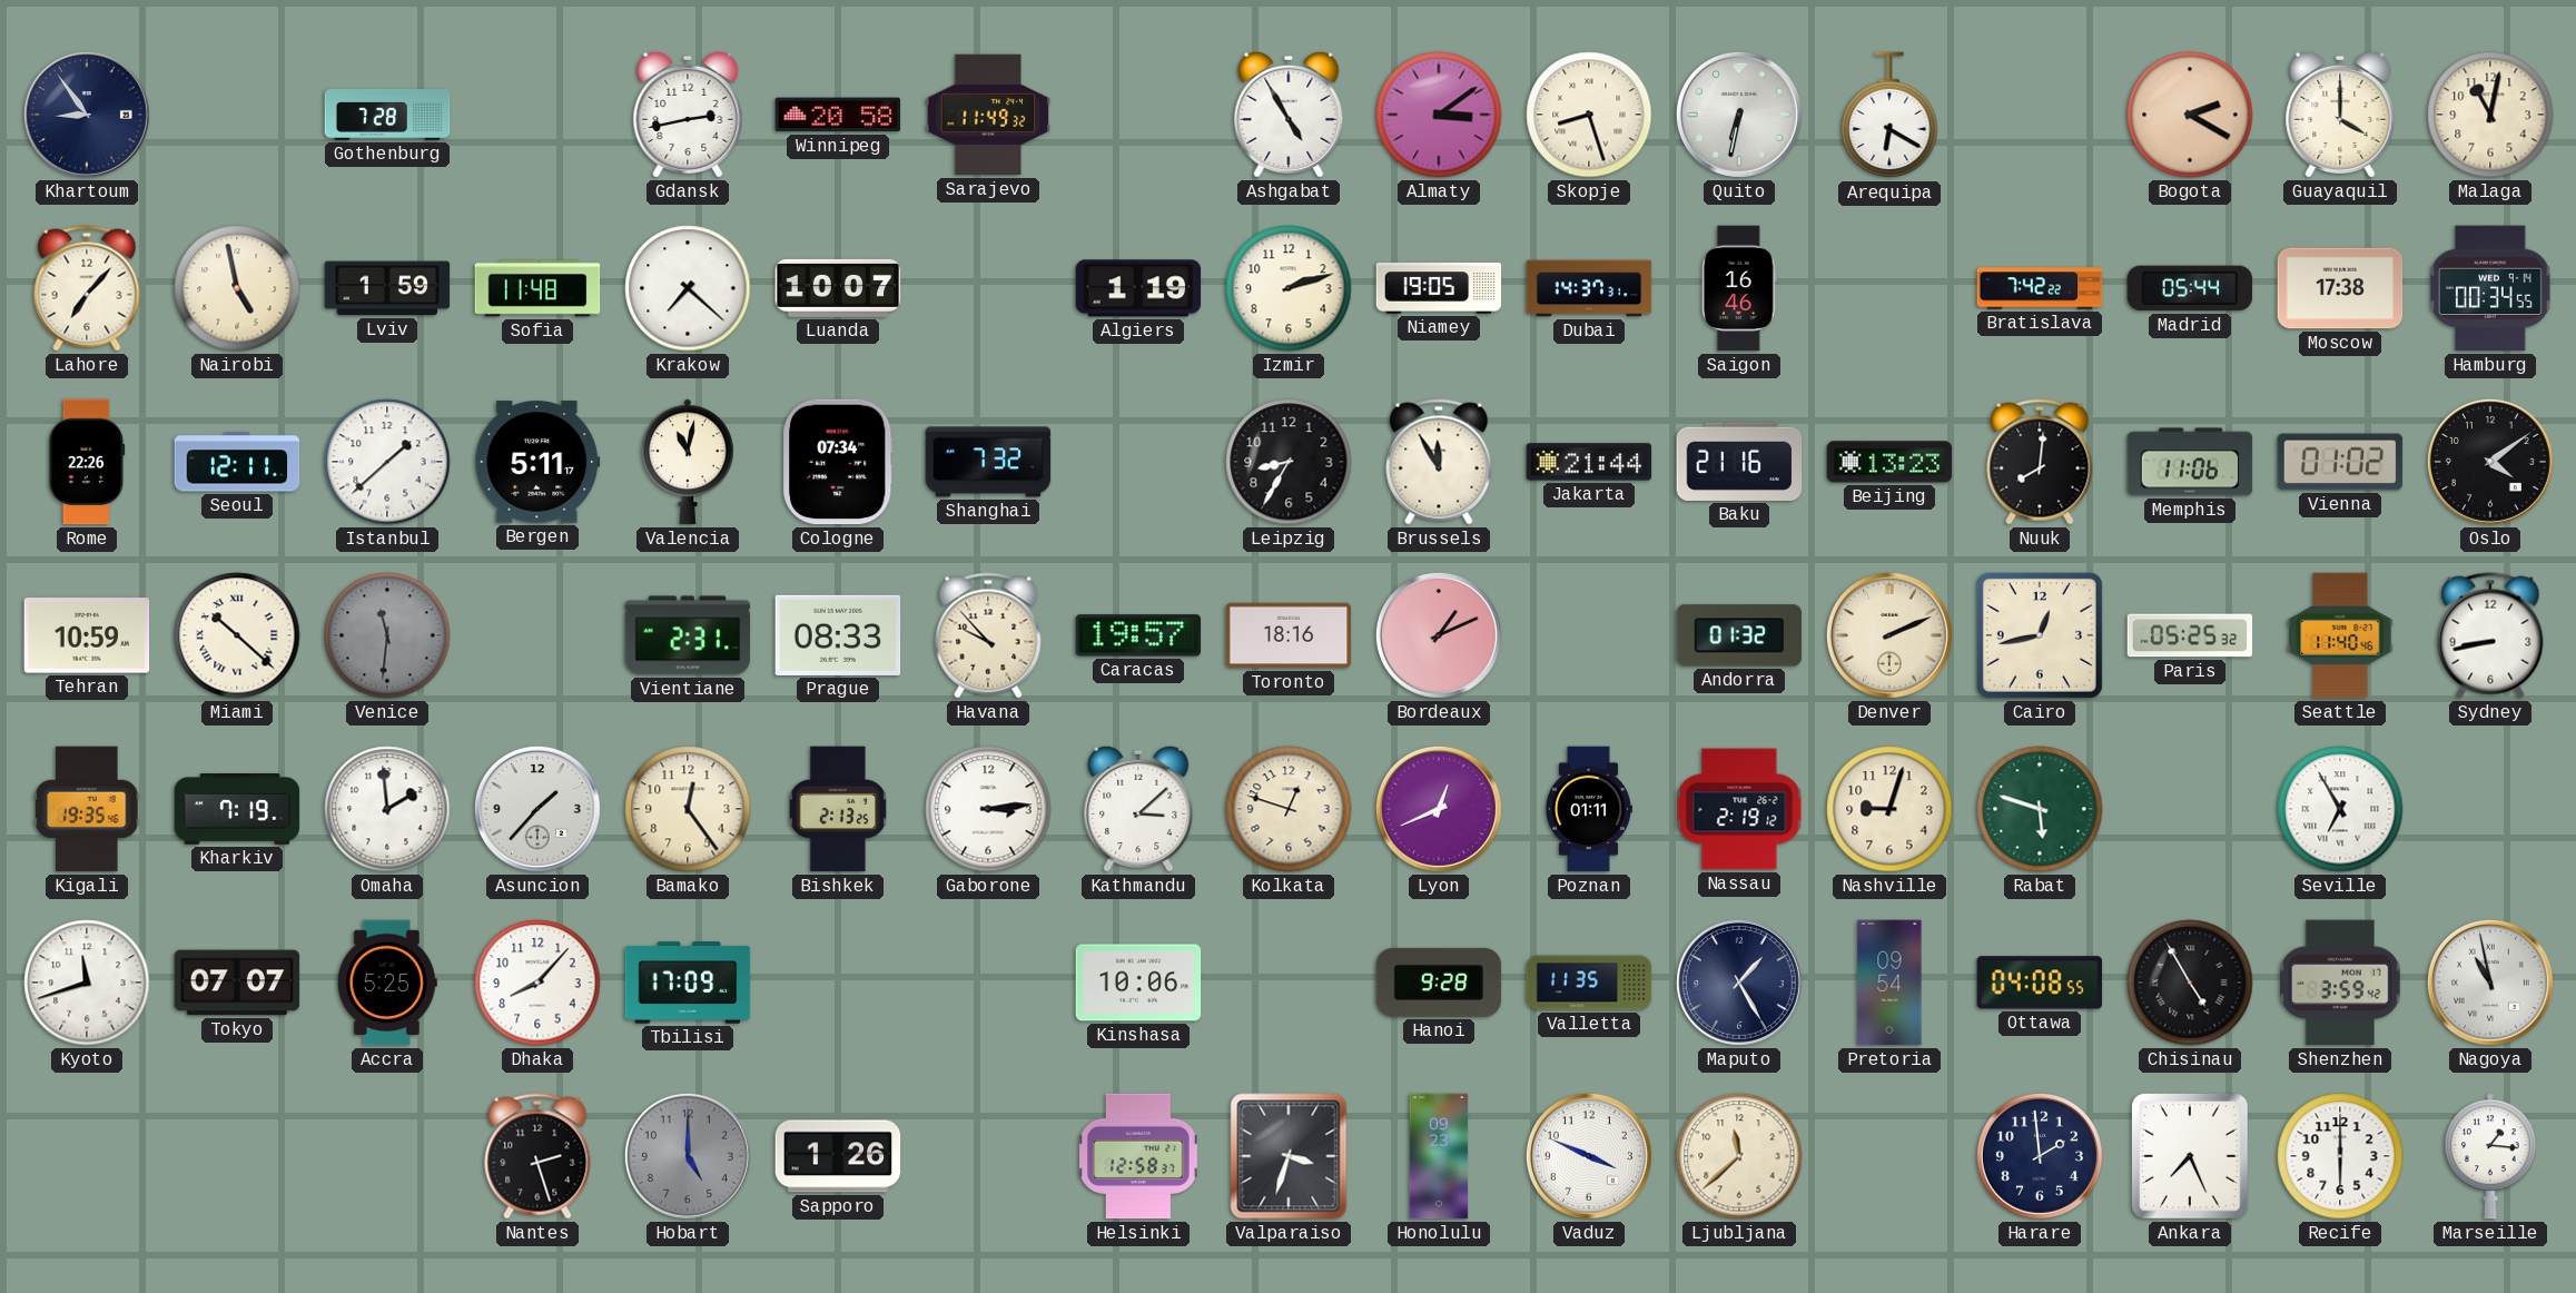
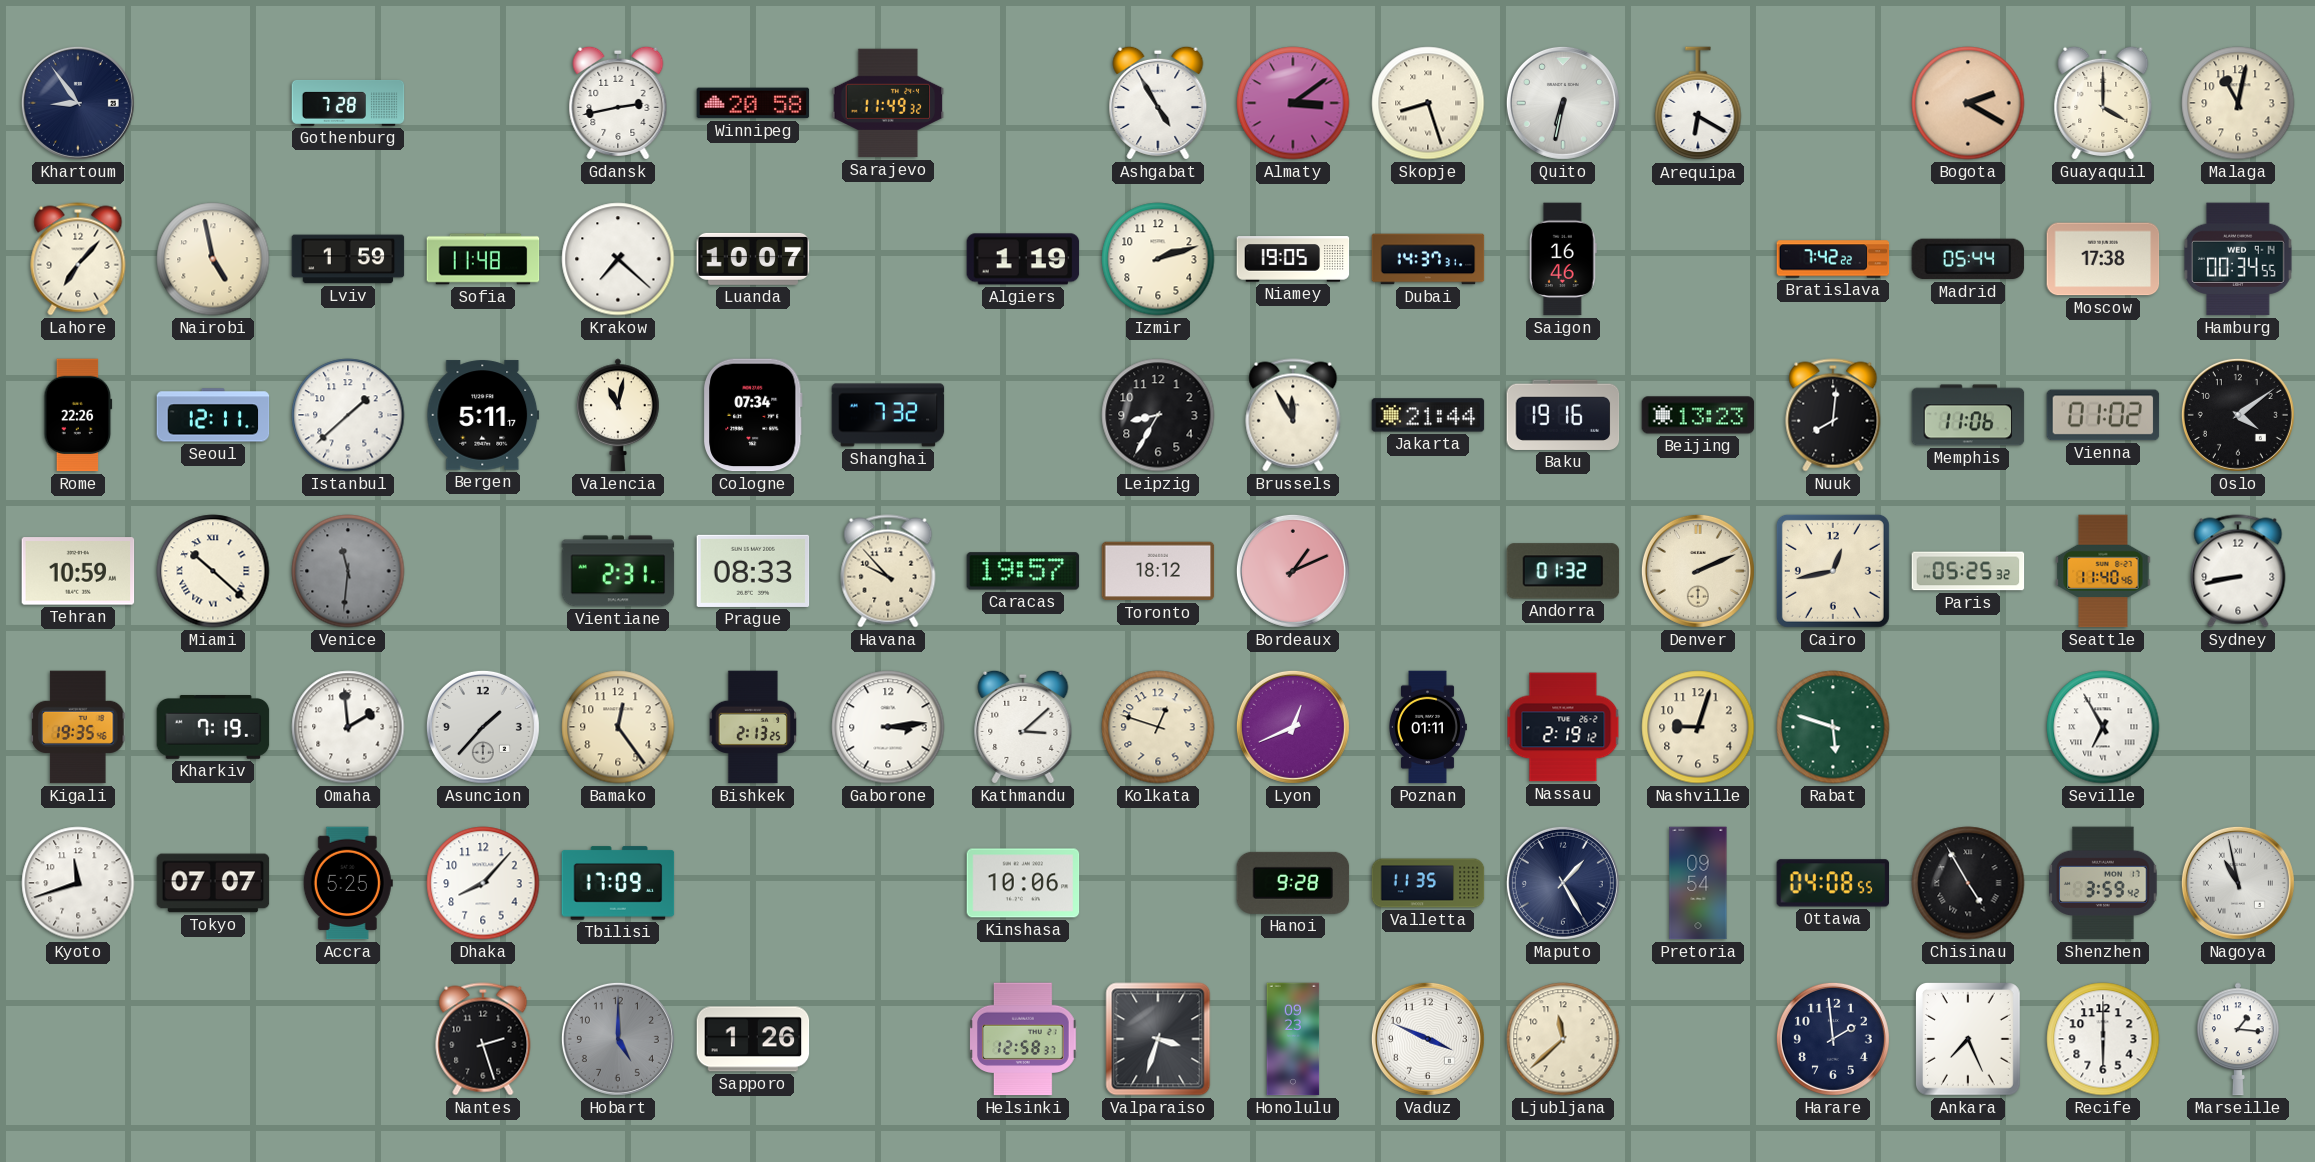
Baku: 21:16 -> 19:16
Toronto: 18:16 -> 18:12
